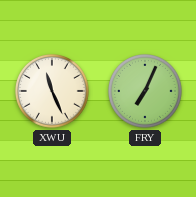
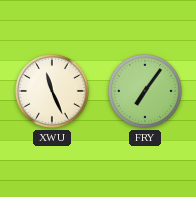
FRY: 7:04 -> 7:06
